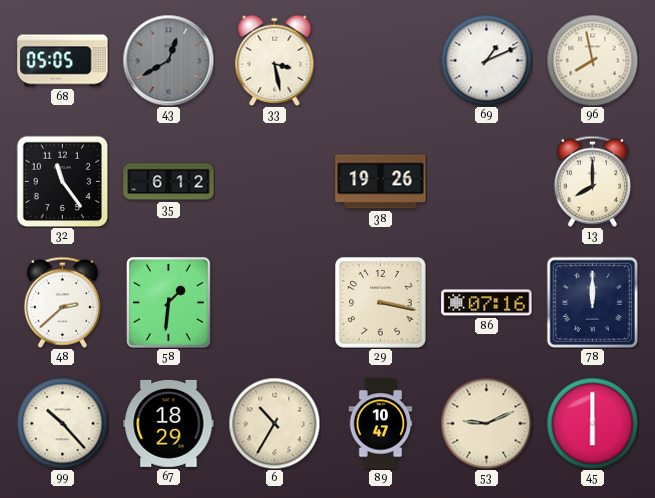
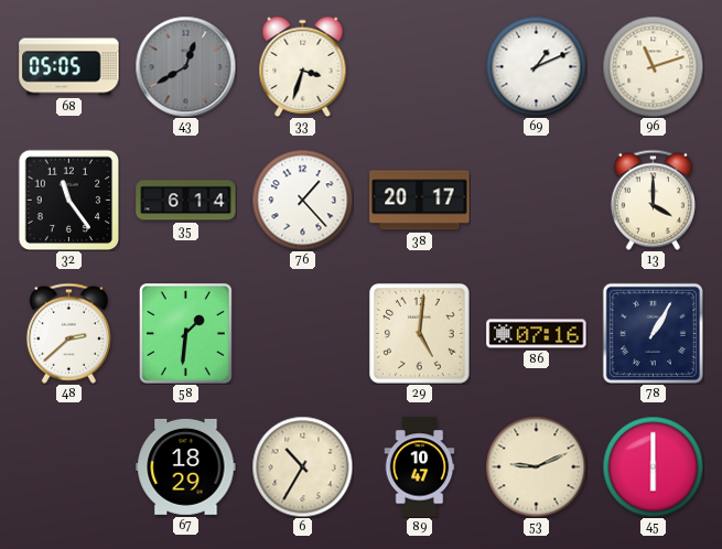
33: 3:28 -> 3:33
96: 7:58 -> 11:12
35: 6:12 -> 6:14
76: none -> 1:23
38: 19:26 -> 20:17
13: 8:00 -> 4:00
29: 3:17 -> 5:01
78: 12:00 -> 1:05
99: 10:23 -> none
